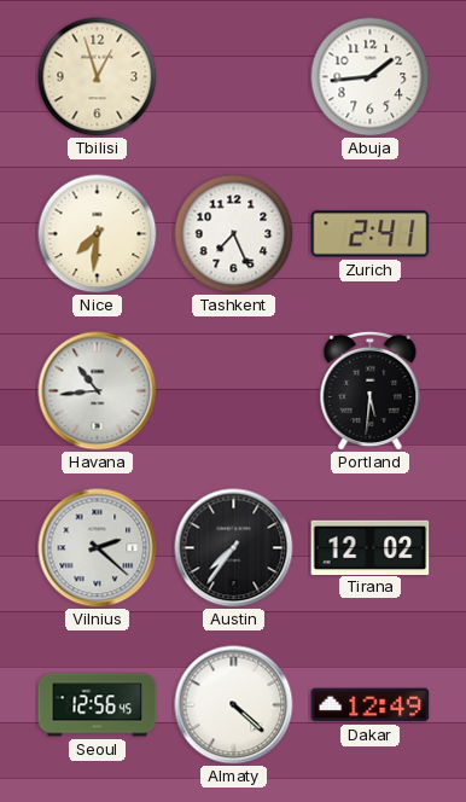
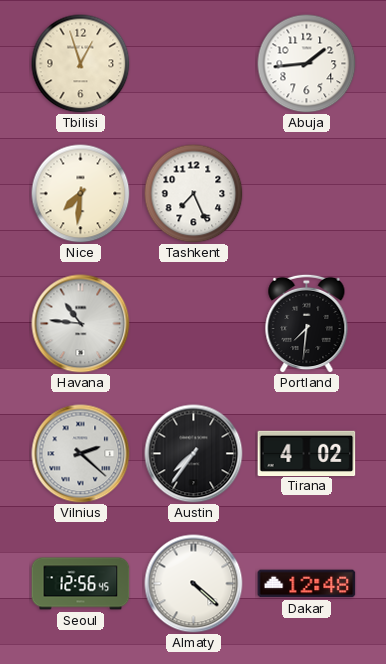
Zurich: 2:41 -> none
Havana: 10:44 -> 10:46
Portland: 5:31 -> 7:31
Tirana: 12:02 -> 4:02
Dakar: 12:49 -> 12:48
